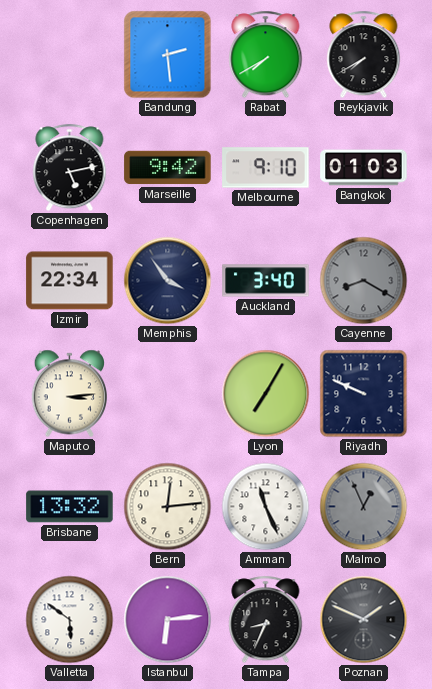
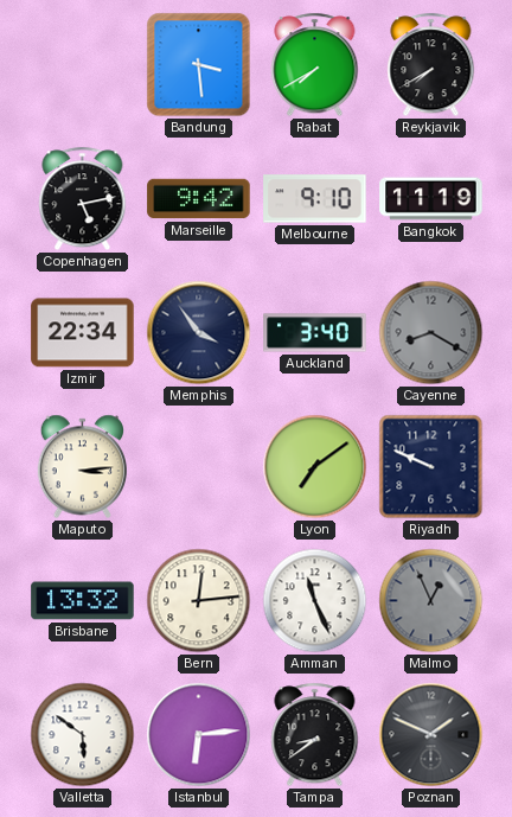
Bandung: 2:29 -> 3:29
Bangkok: 01:03 -> 11:19
Lyon: 7:05 -> 7:09
Tampa: 8:34 -> 8:39
